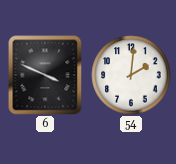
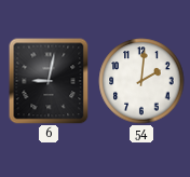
6: 3:49 -> 9:02
